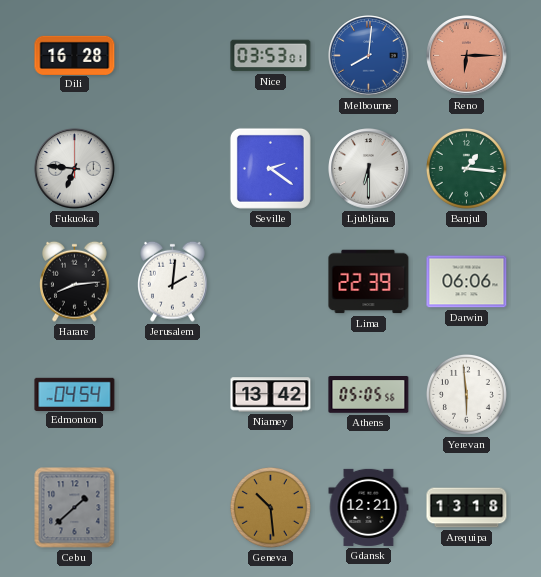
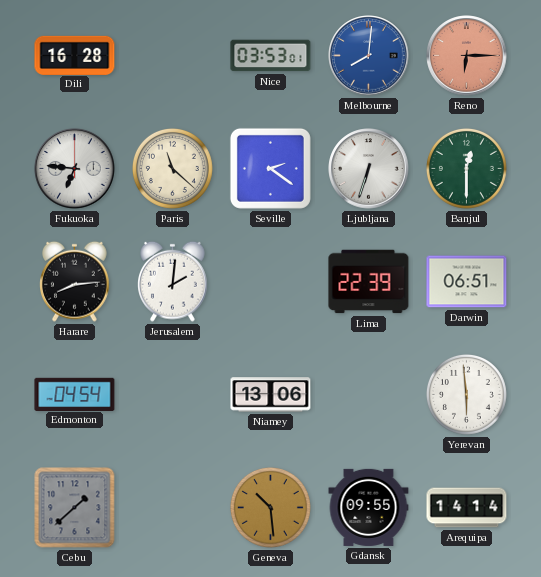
Paris: none -> 11:22
Ljubljana: 6:30 -> 6:33
Banjul: 1:16 -> 12:30
Darwin: 06:06 -> 06:51
Niamey: 13:42 -> 13:06
Athens: 05:05 -> none
Gdansk: 12:21 -> 09:55
Arequipa: 13:18 -> 14:14
